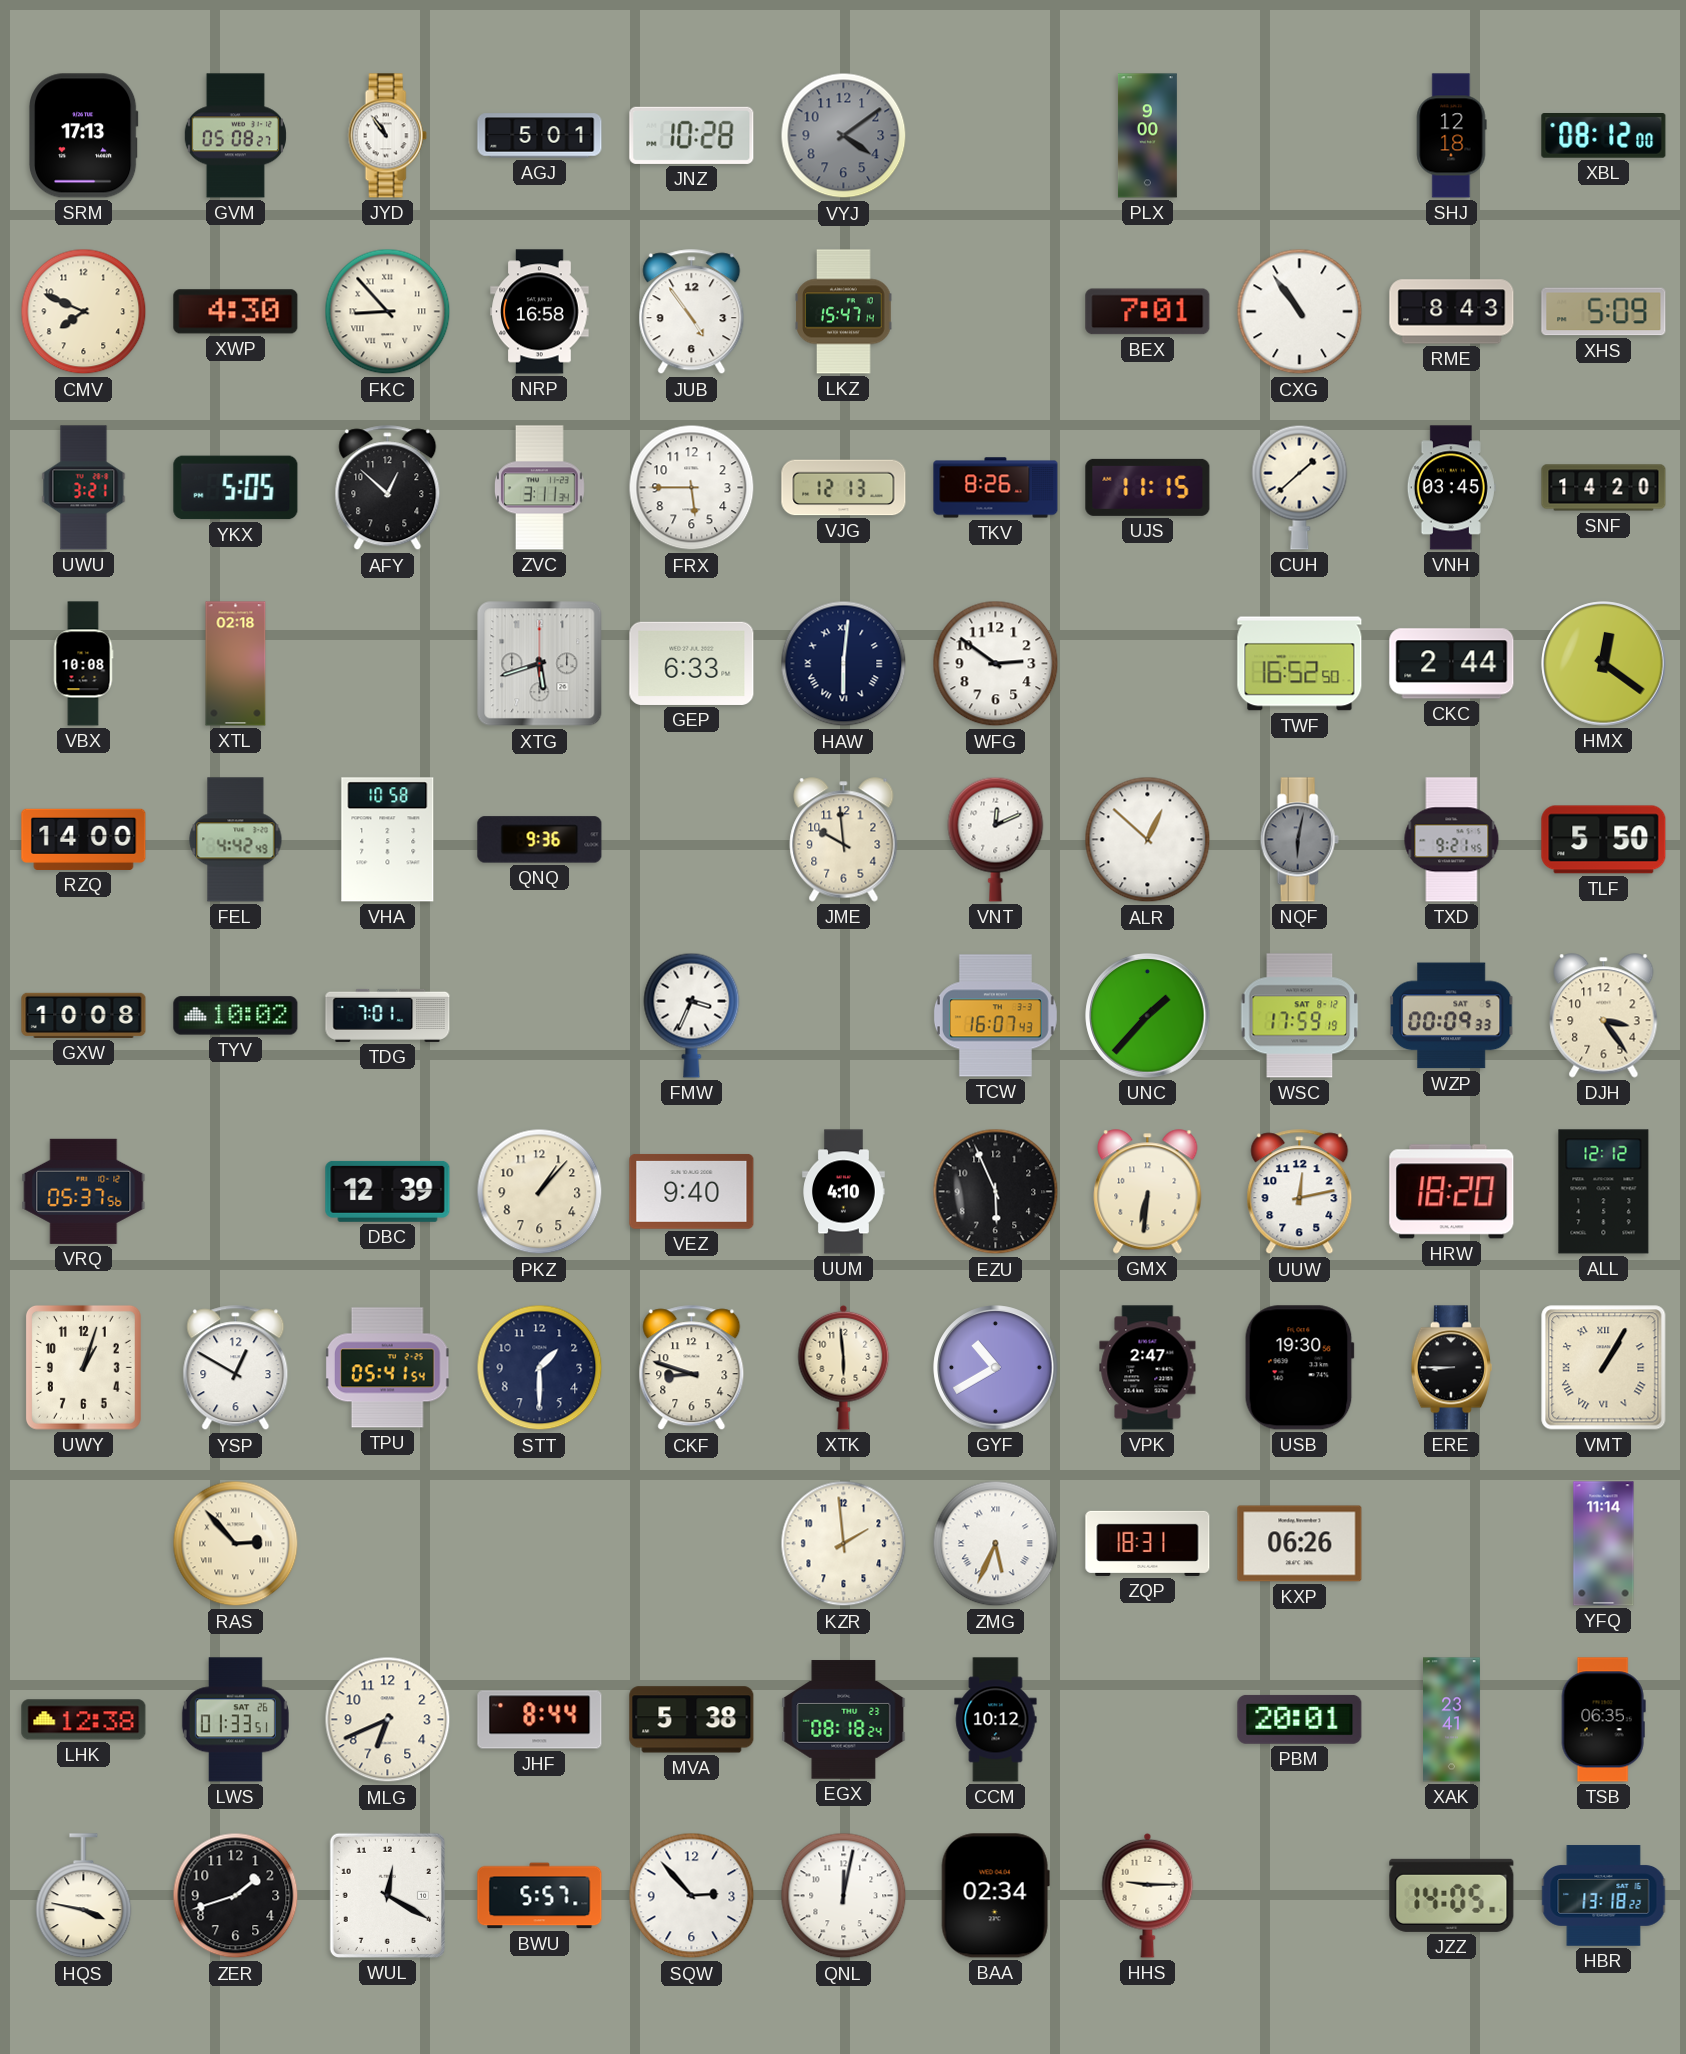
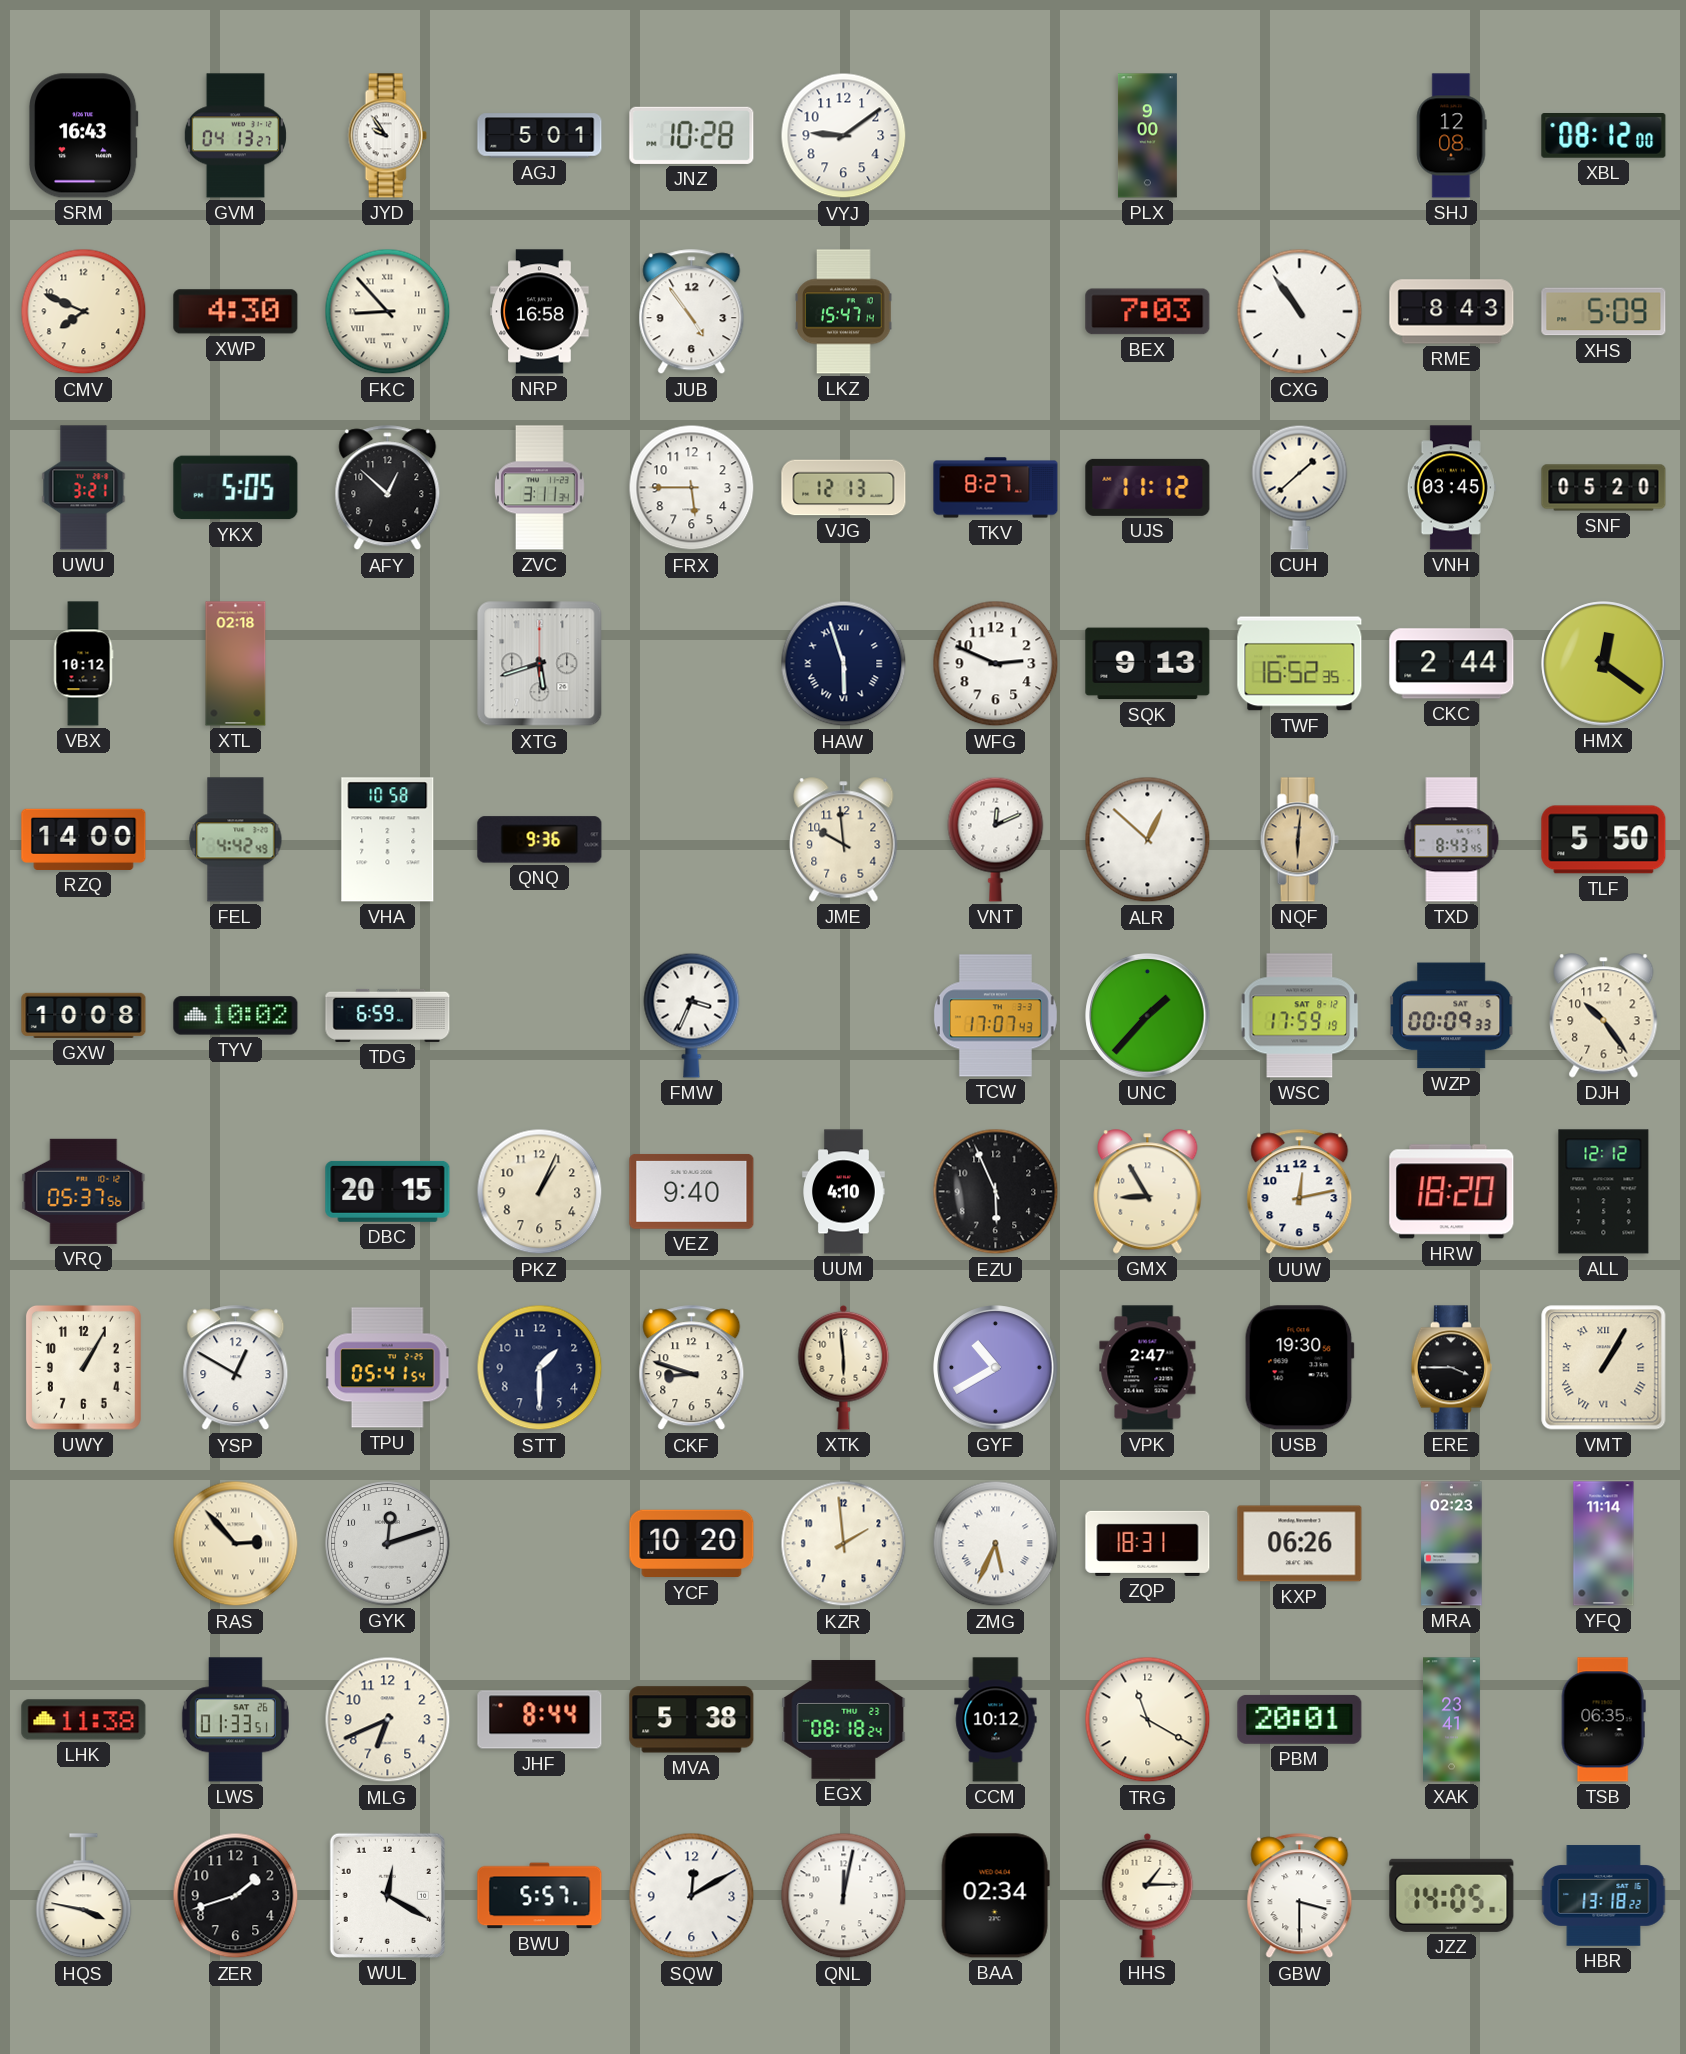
SRM: 17:13 -> 16:43
GVM: 05:08 -> 04:13
JYD: 10:54 -> 9:54
VYJ: 4:09 -> 9:09
VYJ dial: grey -> white
SHJ: 12:18 -> 12:08
BEX: 7:01 -> 7:03
TKV: 8:26 -> 8:27
UJS: 11:15 -> 11:12
SNF: 14:20 -> 05:20
VBX: 10:08 -> 10:12
GEP: 6:33 -> none
HAW: 6:01 -> 5:57
WFG: 2:51 -> 2:49
SQK: none -> 9:13
TWF: 16:52:50 -> 16:52:35
NQF: 6:02 -> 6:01
NQF dial: grey -> champagne
TXD: 9:21 -> 8:43
TDG: 7:01 -> 6:59
TCW: 16:07 -> 17:07
DJH: 3:24 -> 10:24
DBC: 12:39 -> 20:15
PKZ: 1:07 -> 1:04
GMX: 6:31 -> 8:55
UWY: 1:03 -> 1:05
ERE: 8:45 -> 3:45
GYK: none -> 12:12
YCF: none -> 10:20
MRA: none -> 02:23
LHK: 12:38 -> 11:38
TRG: none -> 11:20
SQW: 2:53 -> 12:10
HHS: 9:15 -> 1:15
GBW: none -> 3:30
